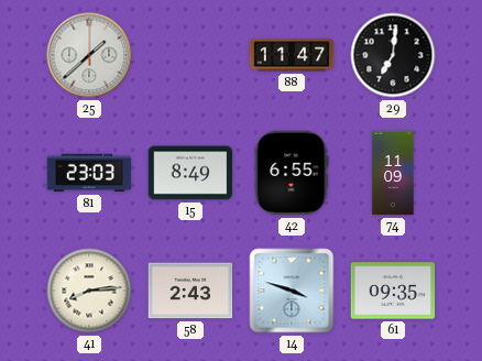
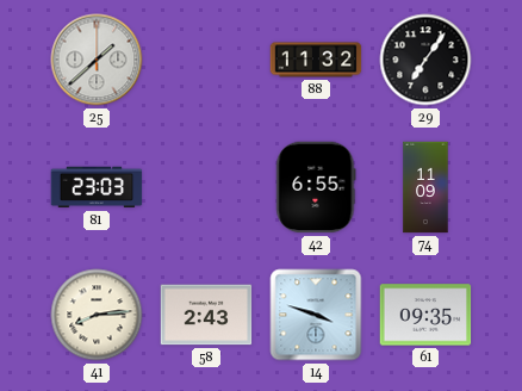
88: 11:47 -> 11:32
29: 7:01 -> 7:06
15: 8:49 -> none
